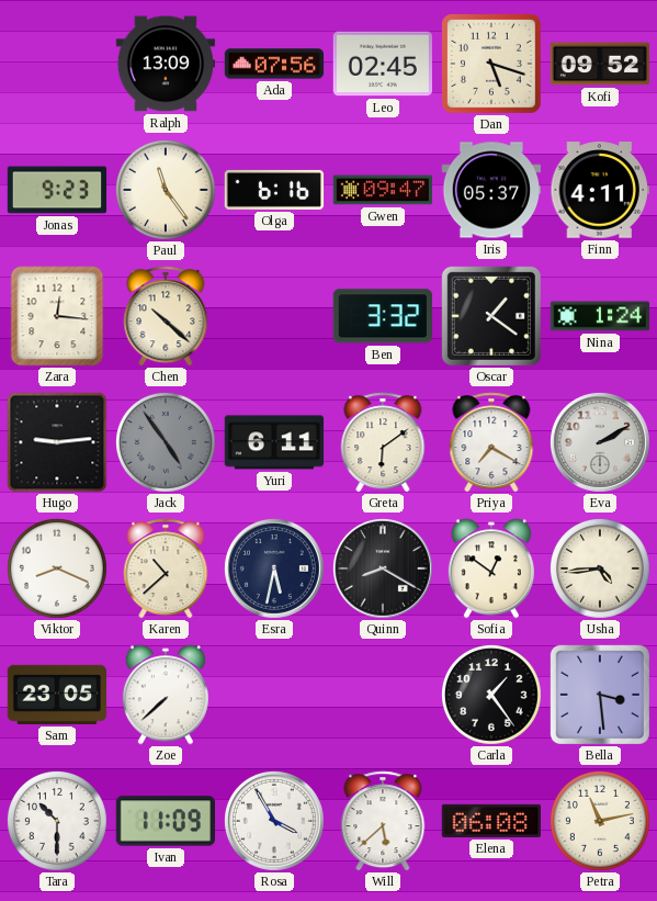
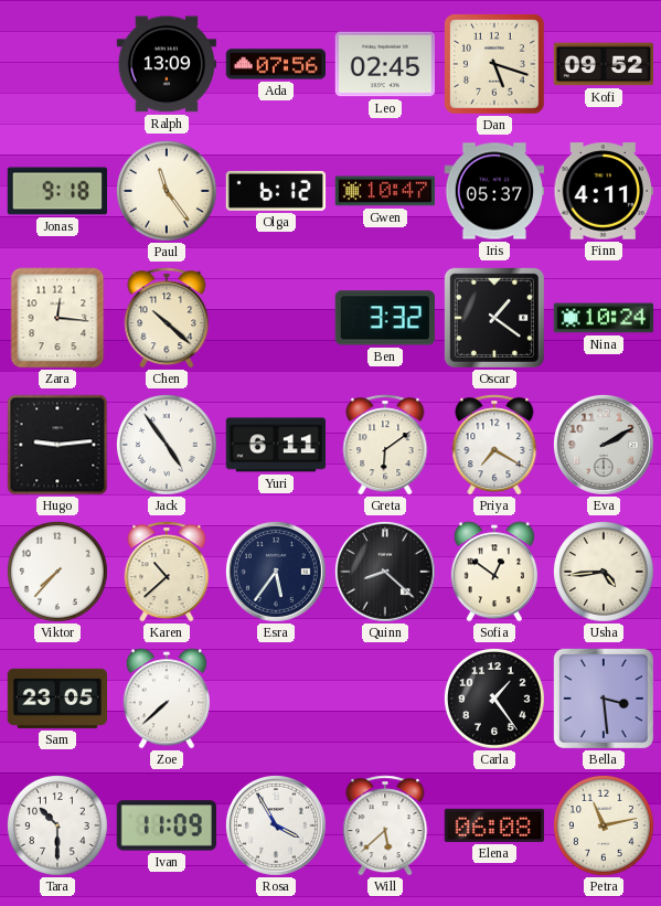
Jonas: 9:23 -> 9:18
Olga: 6:16 -> 6:12
Gwen: 09:47 -> 10:47
Nina: 1:24 -> 10:24
Jack dial: grey -> white
Viktor: 8:19 -> 7:37
Esra: 5:32 -> 5:36
Quinn: 8:20 -> 8:22
